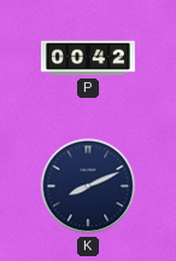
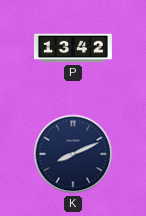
P: 00:42 -> 13:42
